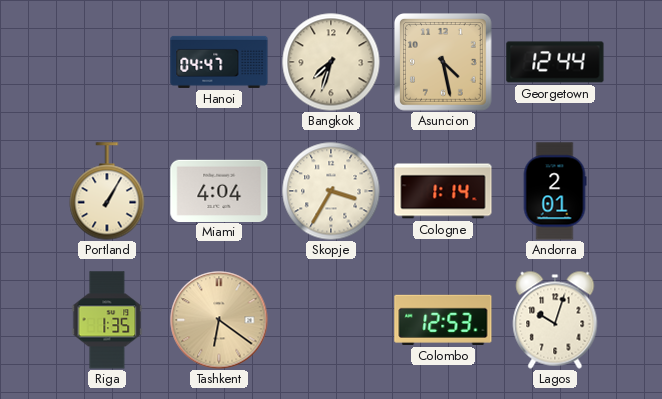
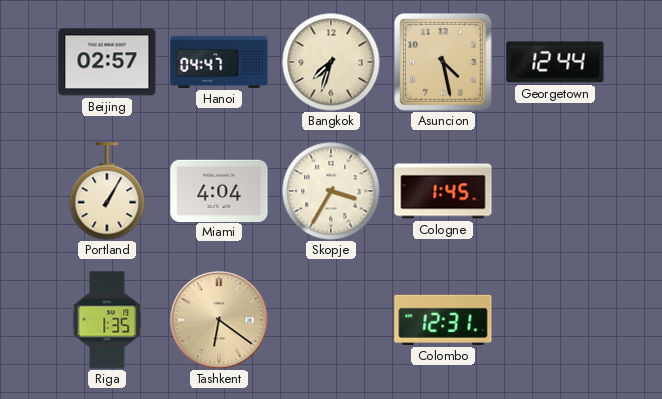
Beijing: none -> 02:57
Cologne: 1:14 -> 1:45
Andorra: 2:01 -> none
Colombo: 12:53 -> 12:31
Lagos: 10:03 -> none
